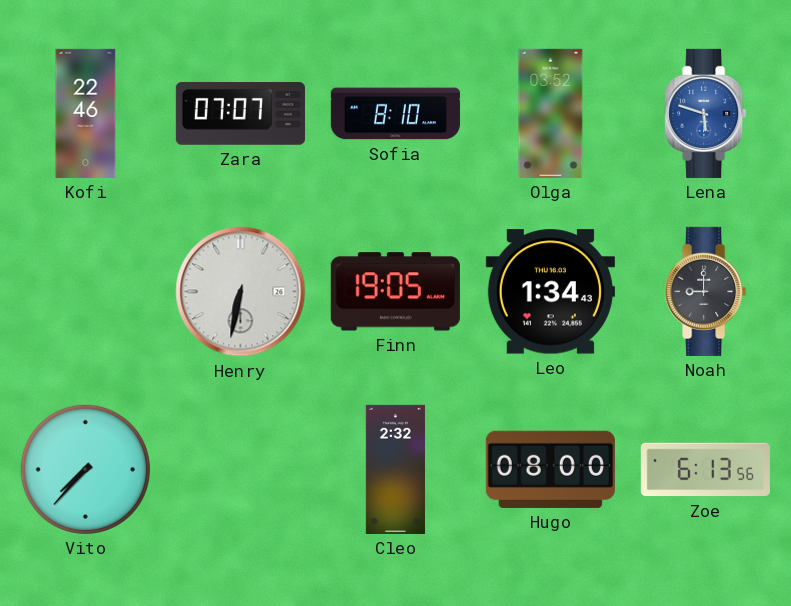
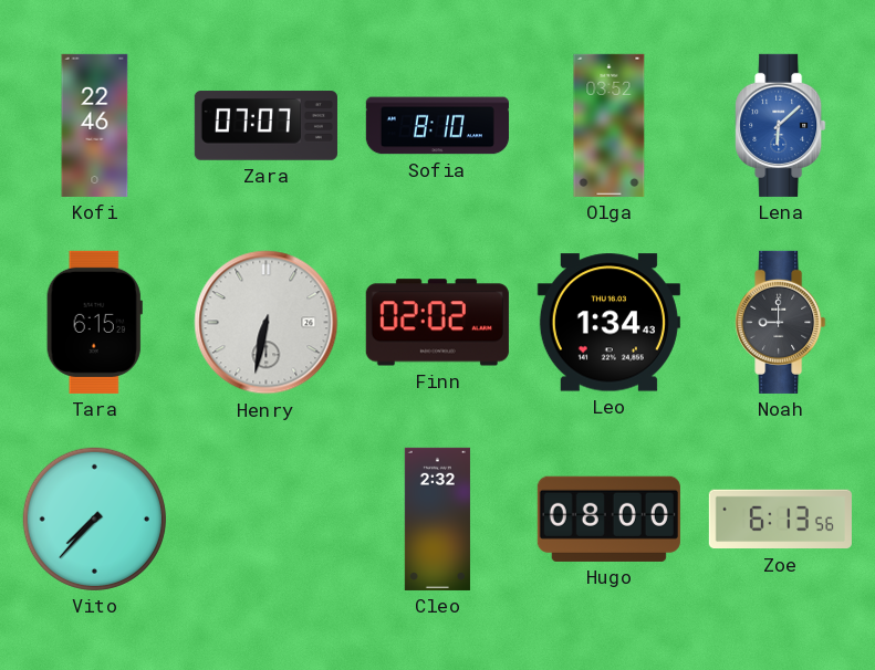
Lena: 5:48 -> 6:08
Tara: none -> 6:15
Finn: 19:05 -> 02:02
